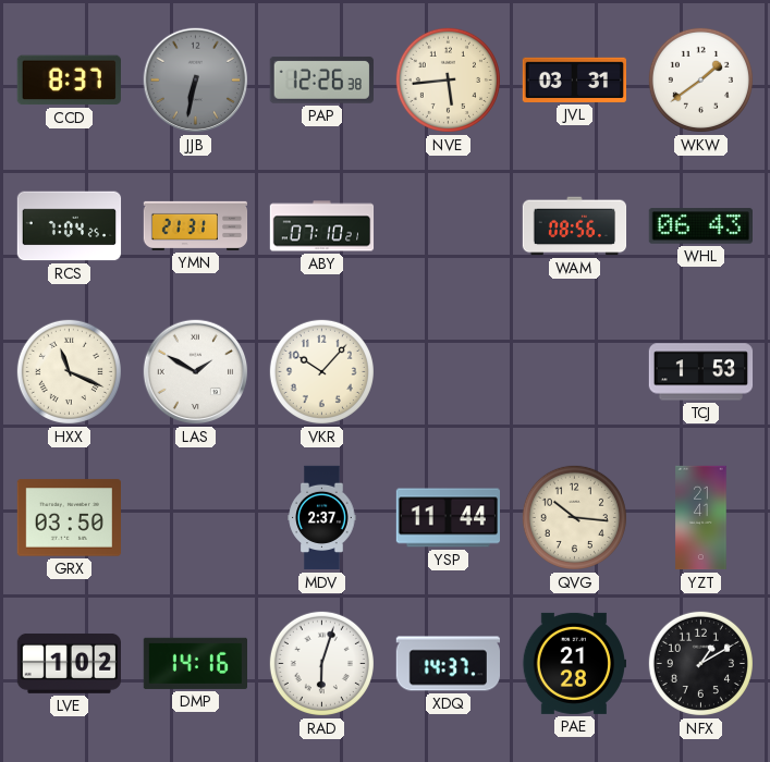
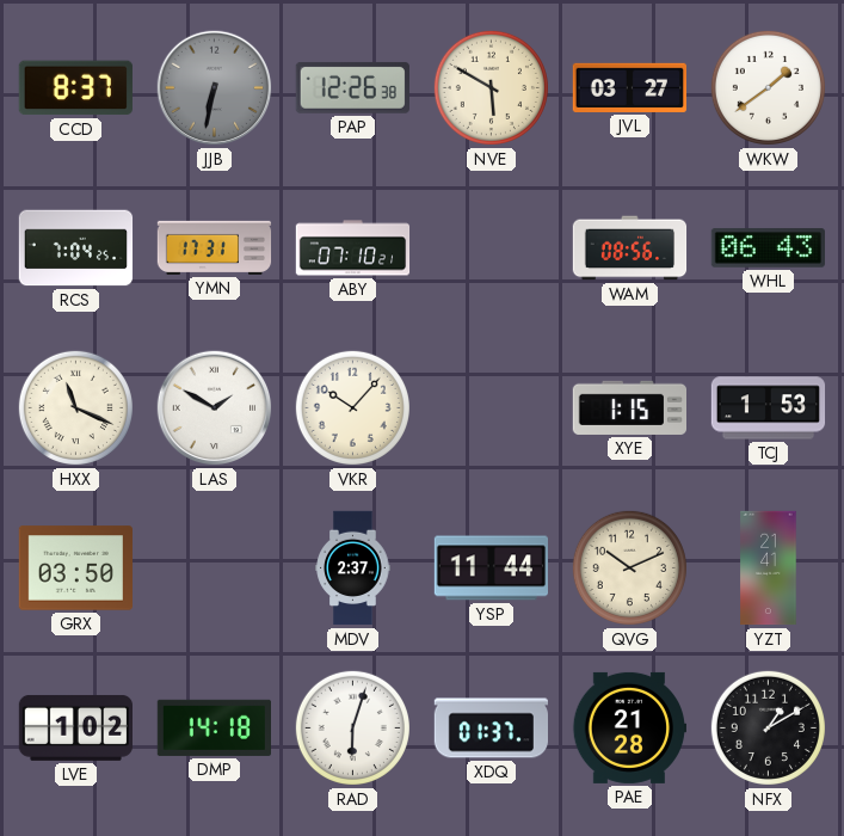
NVE: 5:44 -> 5:50
JVL: 03:31 -> 03:27
YMN: 21:31 -> 17:31
XYE: none -> 1:15
QVG: 10:16 -> 10:11
DMP: 14:16 -> 14:18
XDQ: 14:37 -> 01:37
